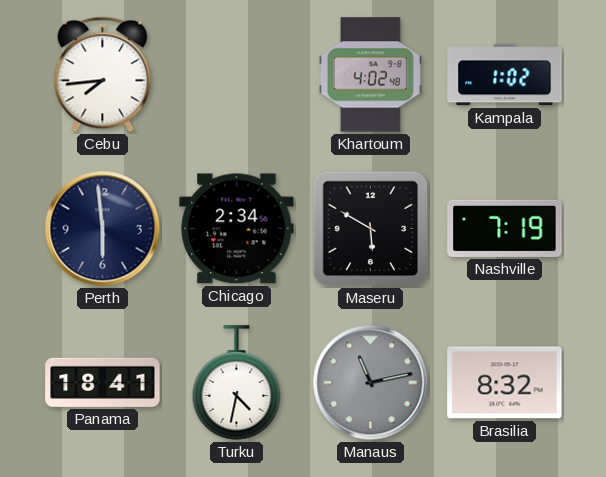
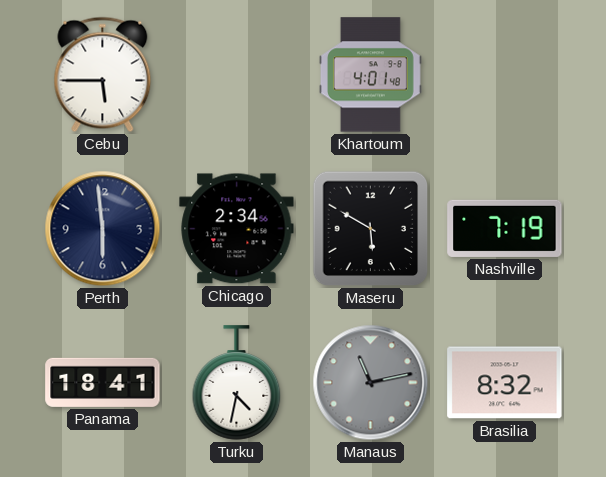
Cebu: 7:44 -> 5:45
Khartoum: 4:02 -> 4:01
Kampala: 1:02 -> none
